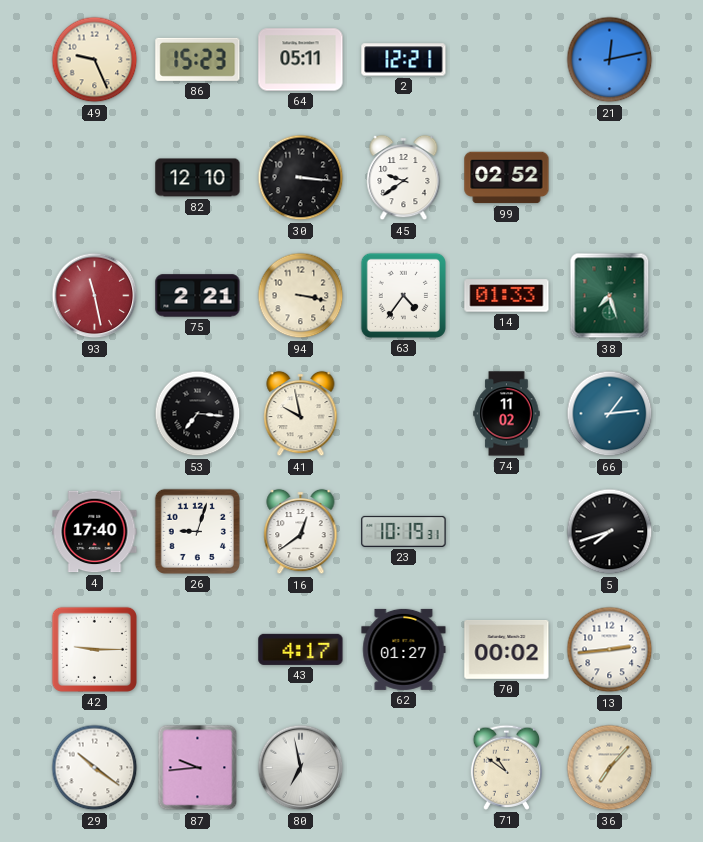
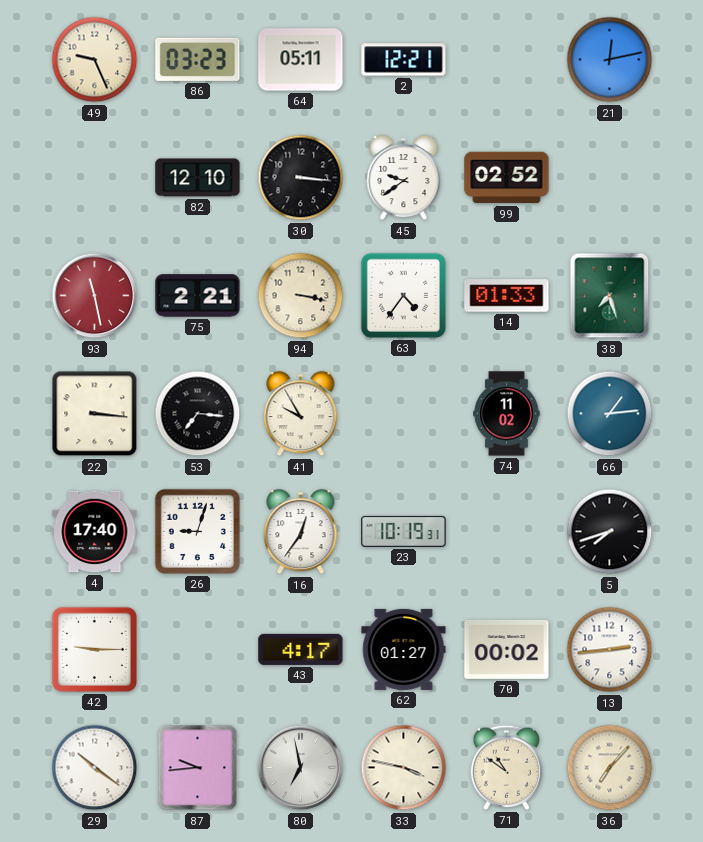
86: 15:23 -> 03:23
22: none -> 3:16
41: 9:58 -> 9:55
16: 12:39 -> 12:36
33: none -> 3:47
